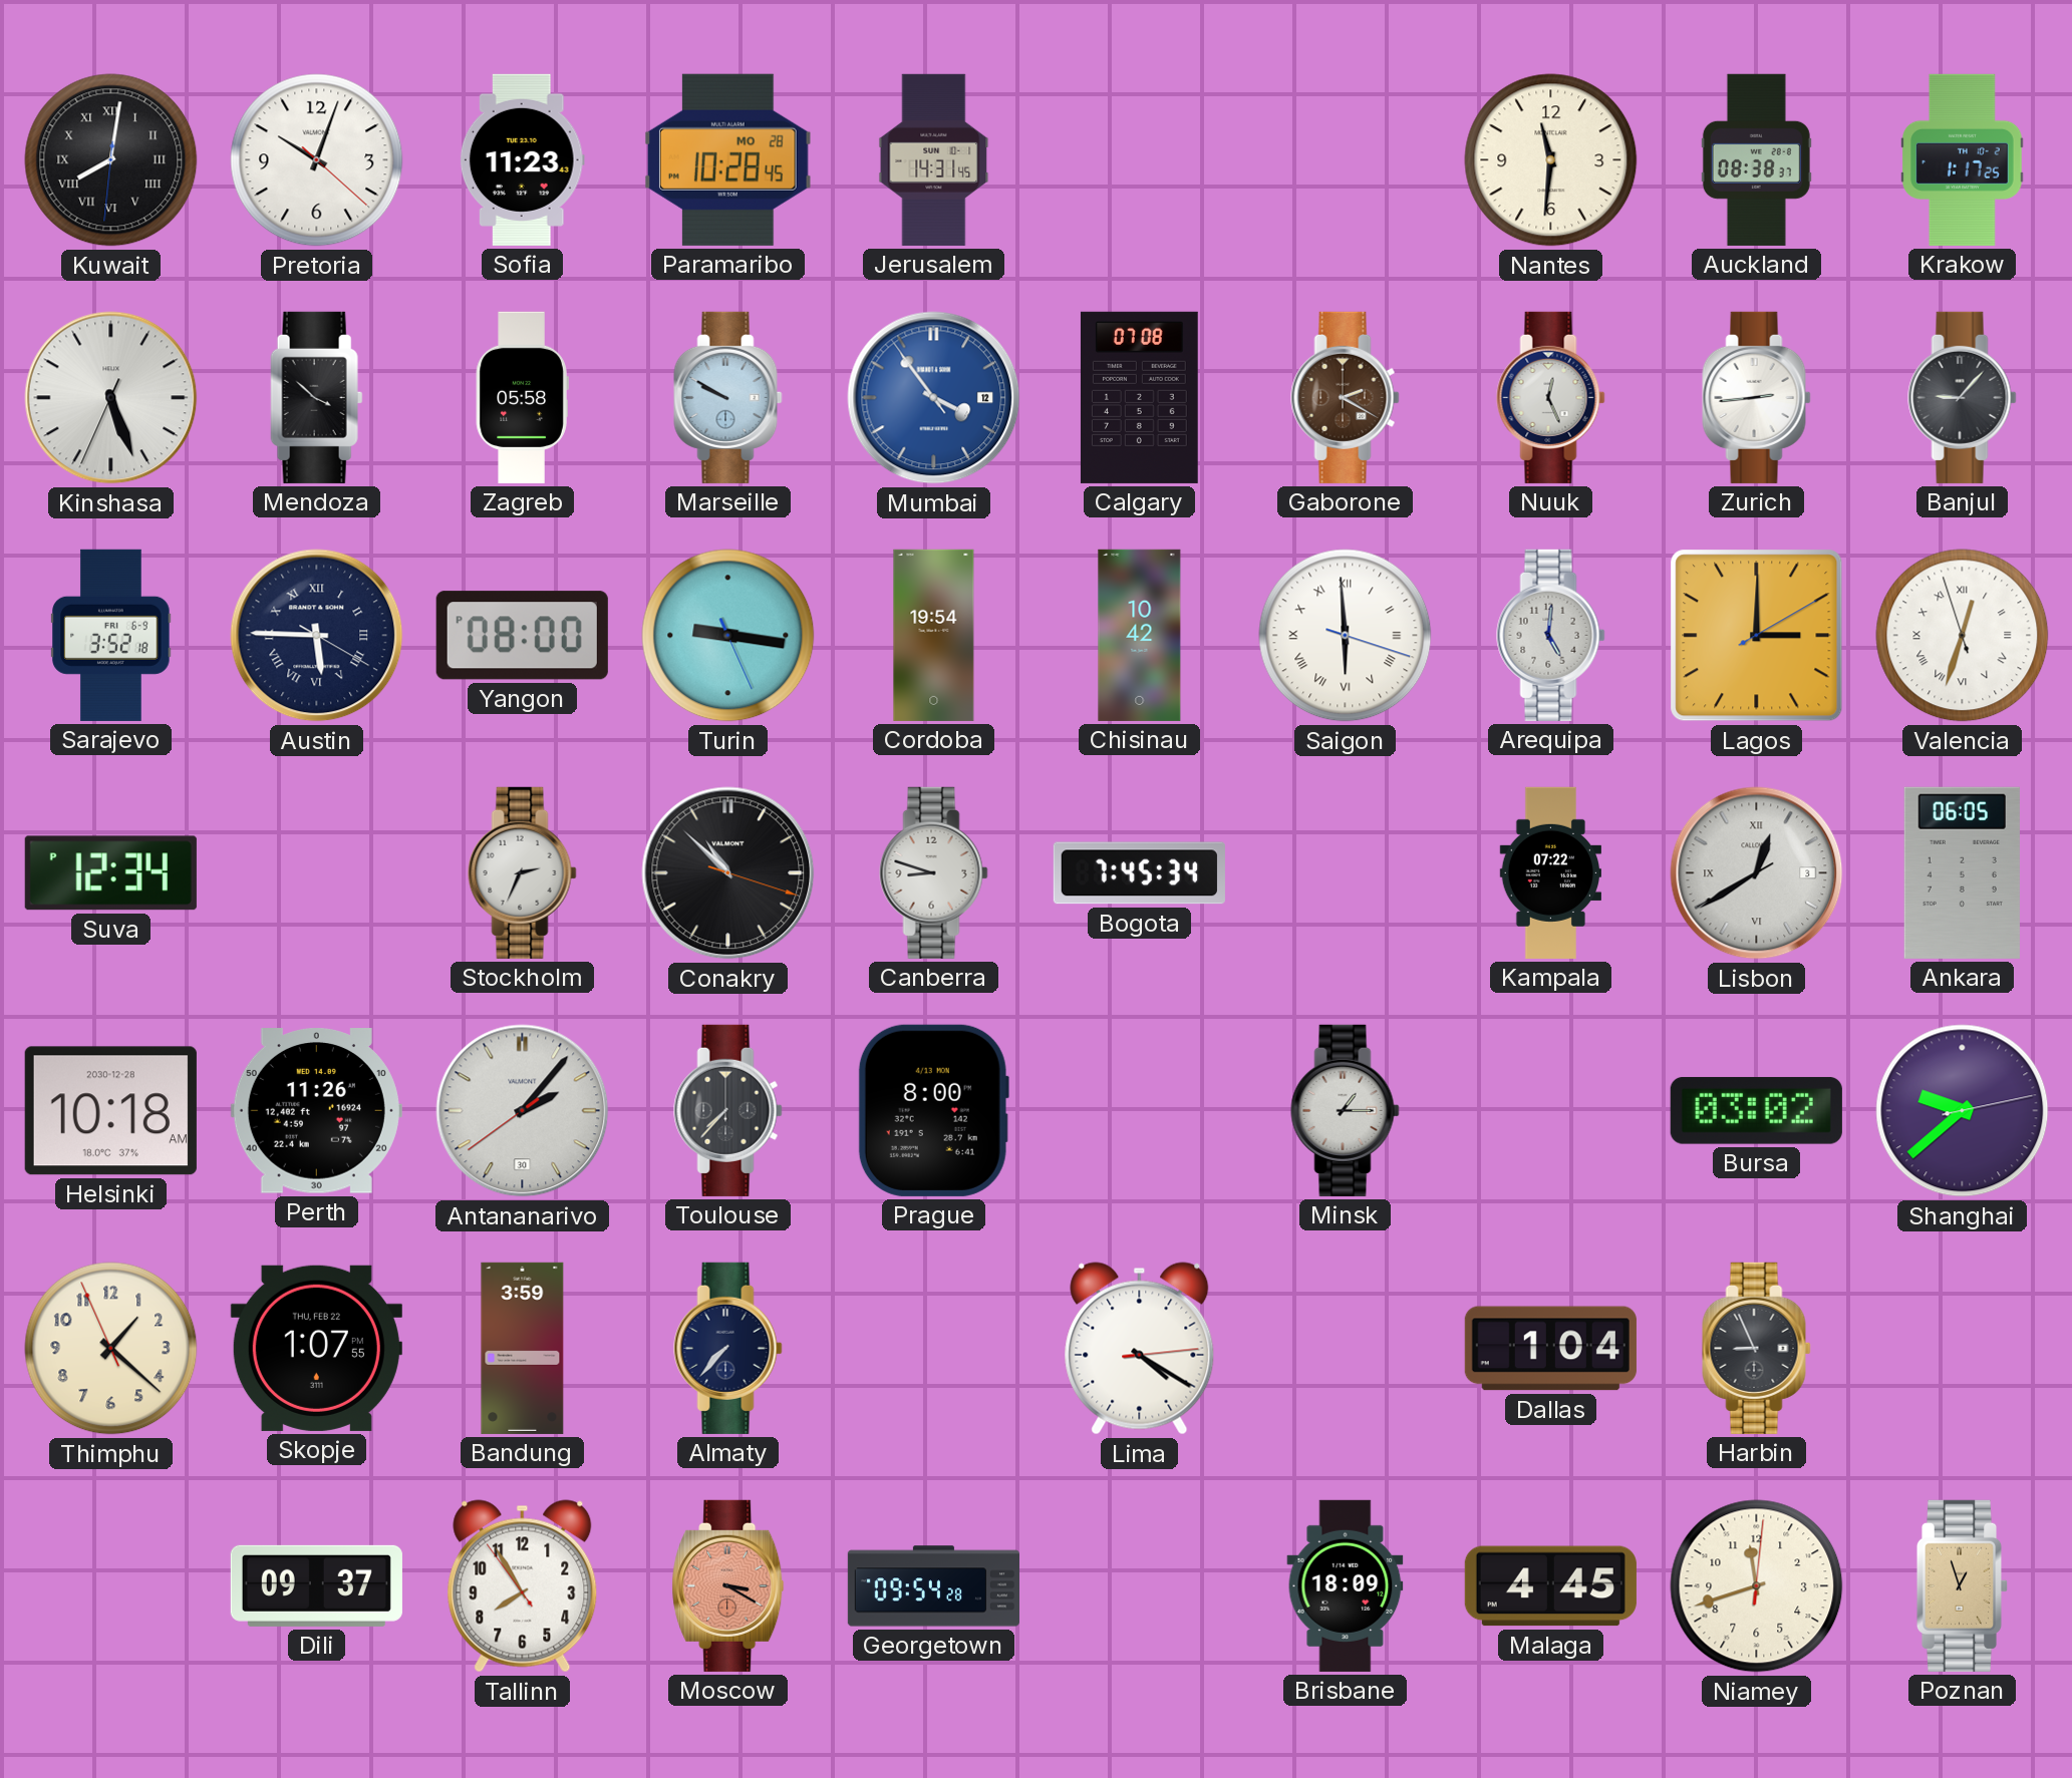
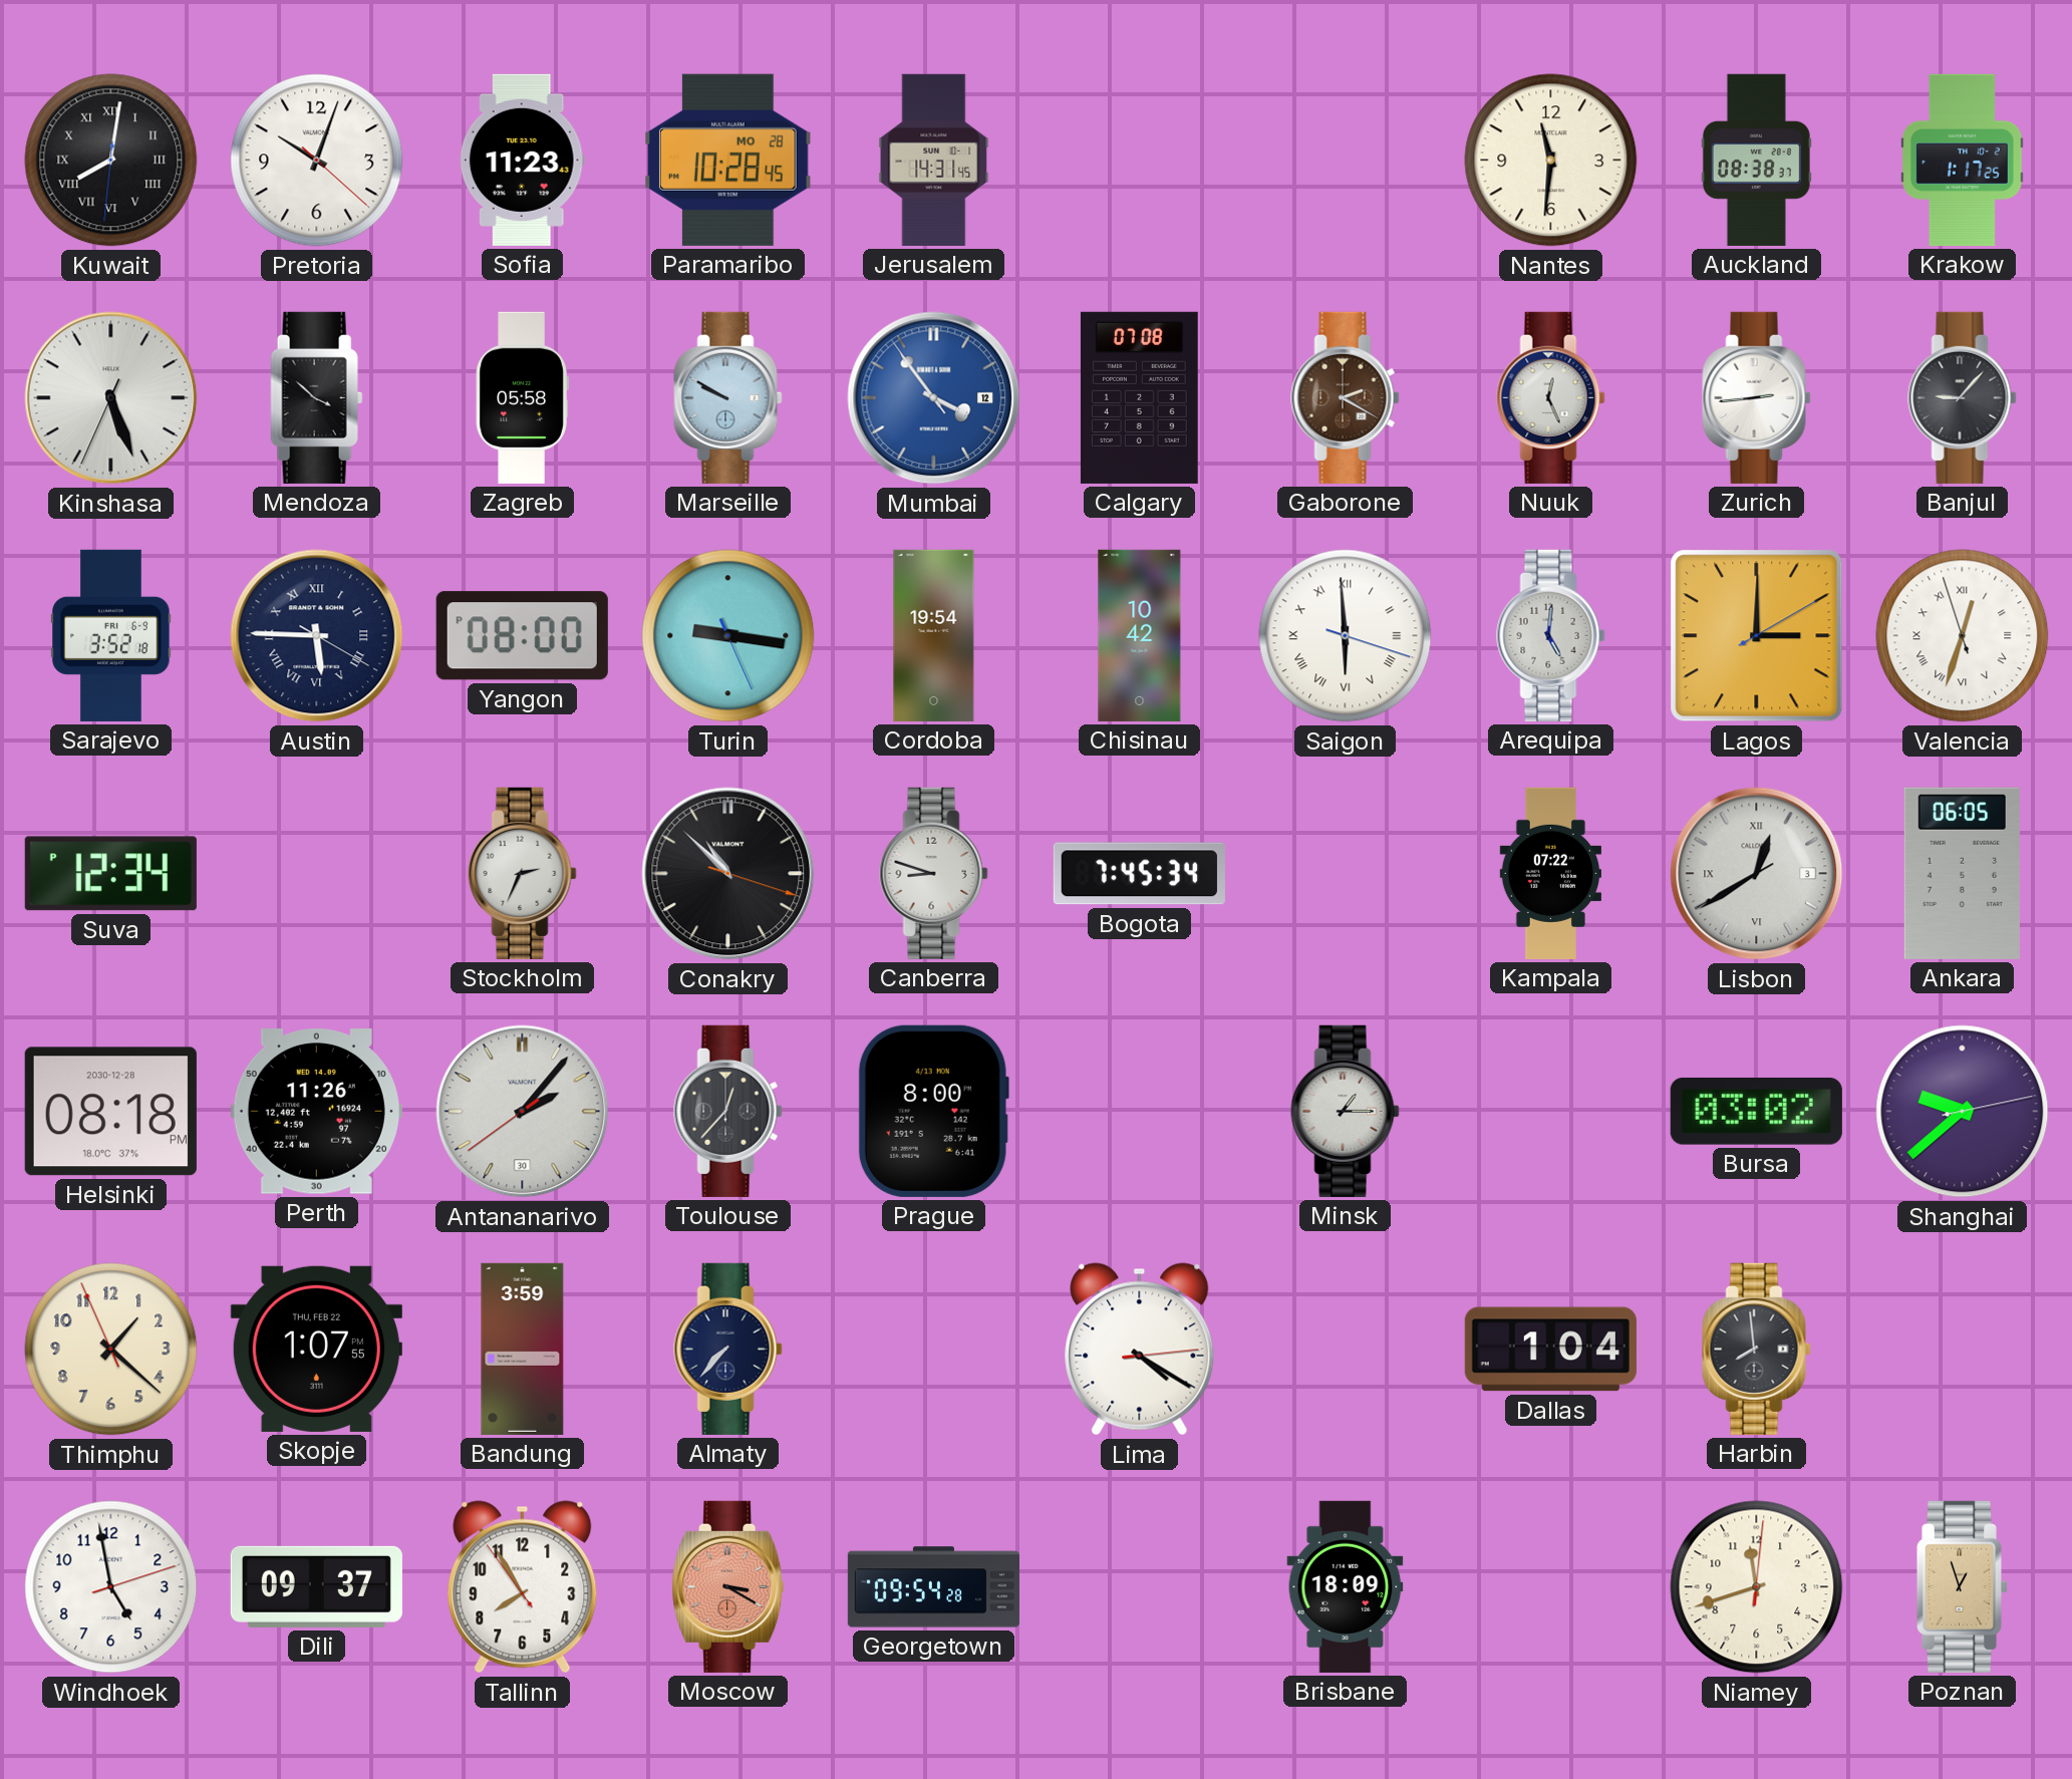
Helsinki: 10:18 -> 08:18
Toulouse: 7:37 -> 12:37
Harbin: 8:56 -> 7:59
Windhoek: none -> 4:58
Malaga: 4:45 -> none
